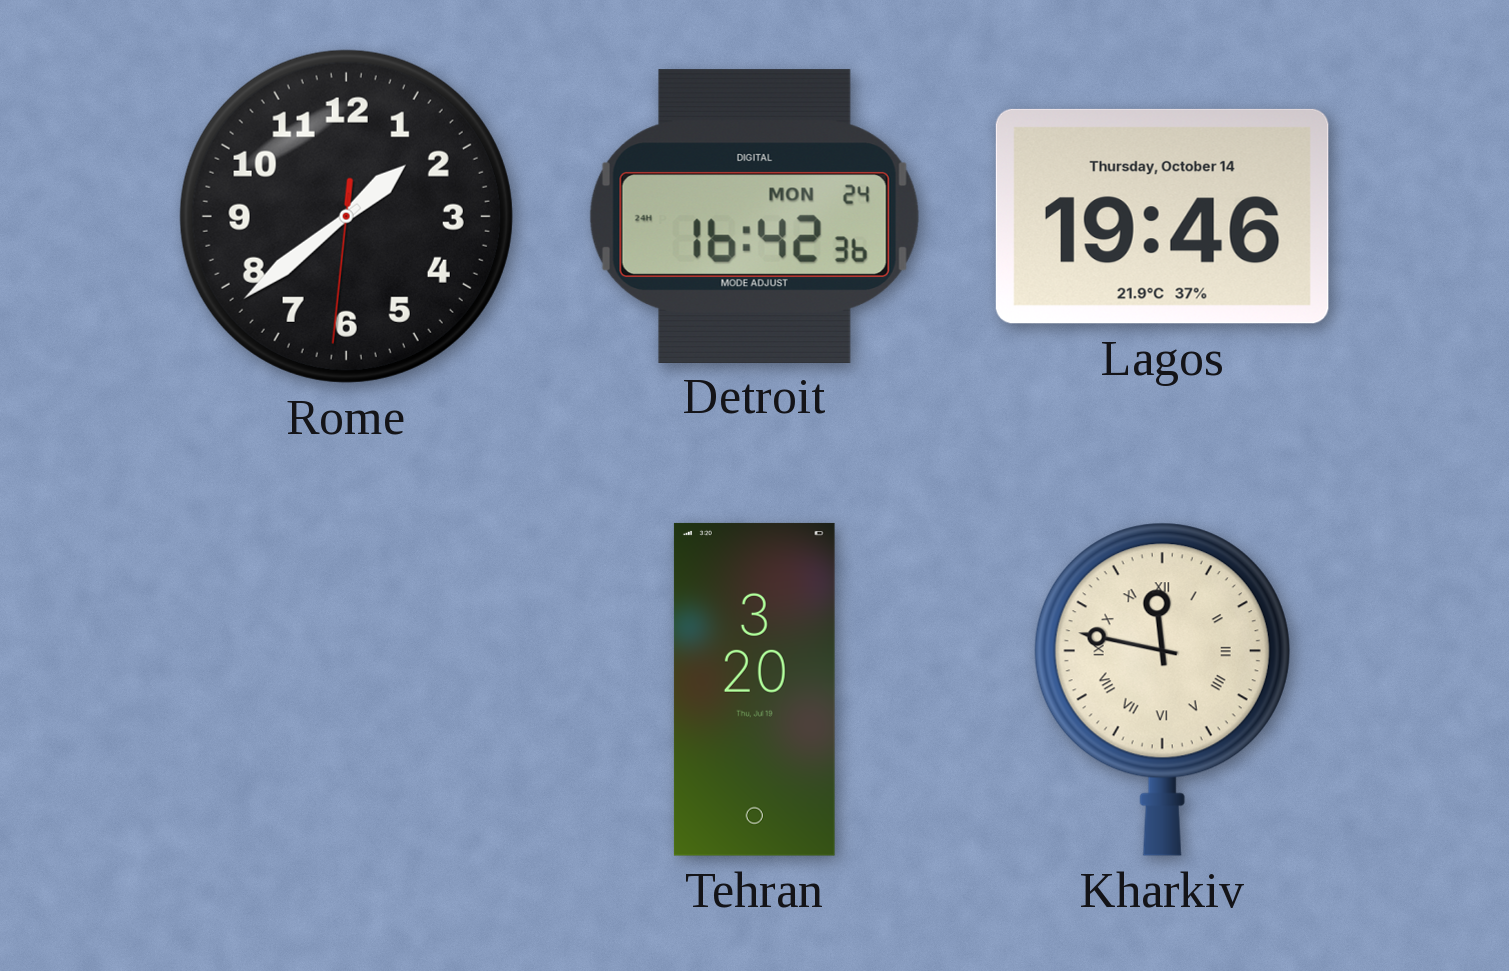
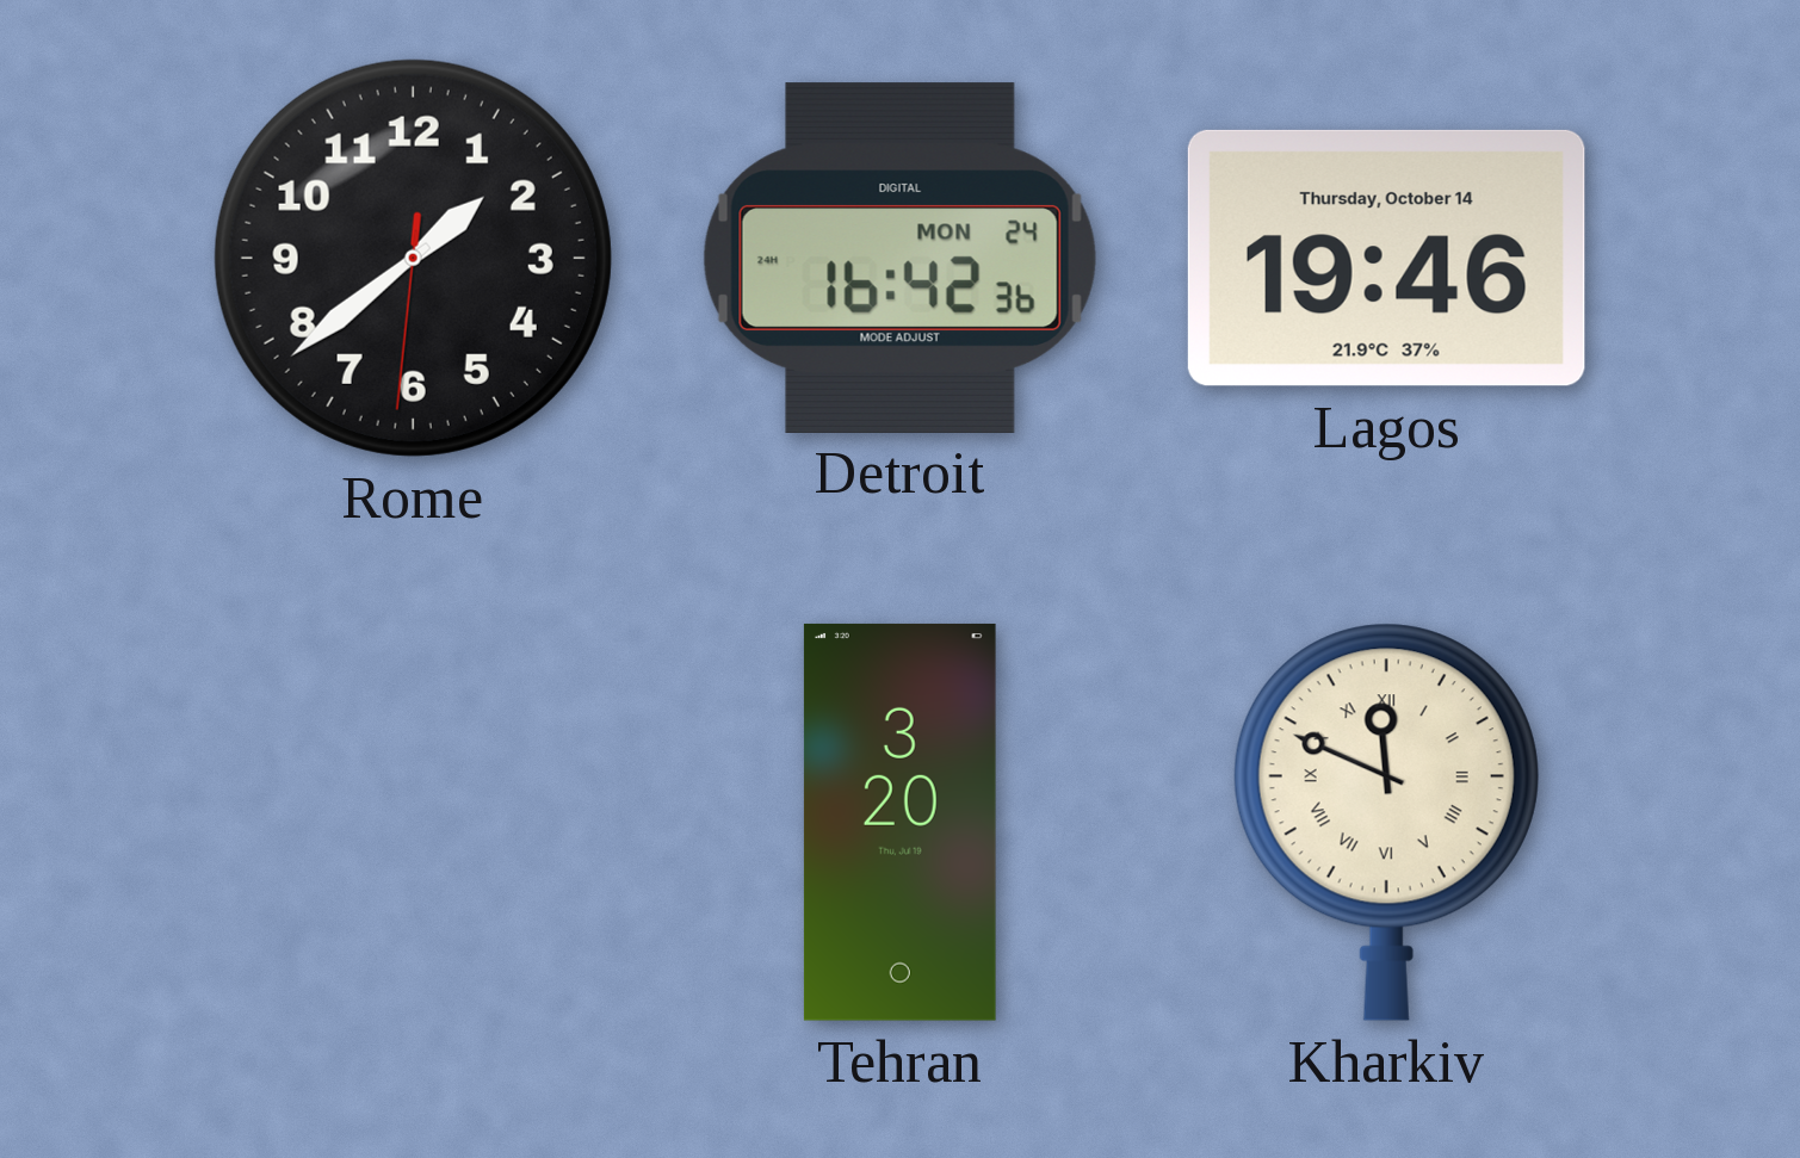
Kharkiv: 11:47 -> 11:49
